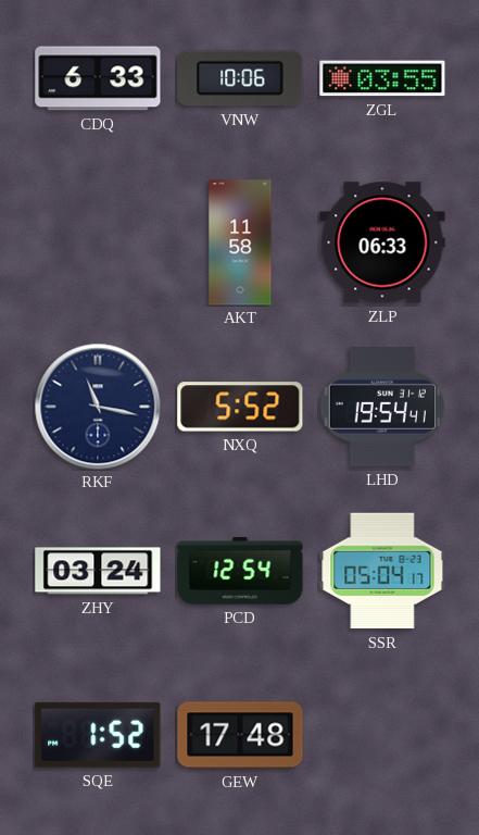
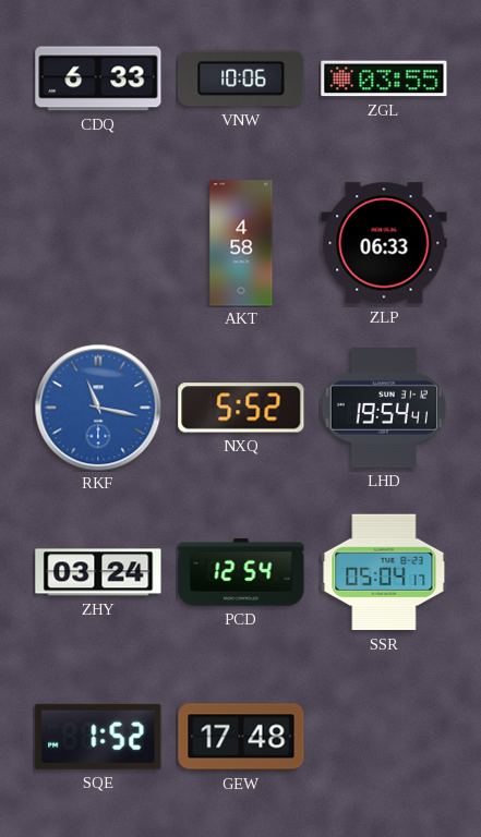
AKT: 11:58 -> 4:58
RKF dial: navy -> blue
